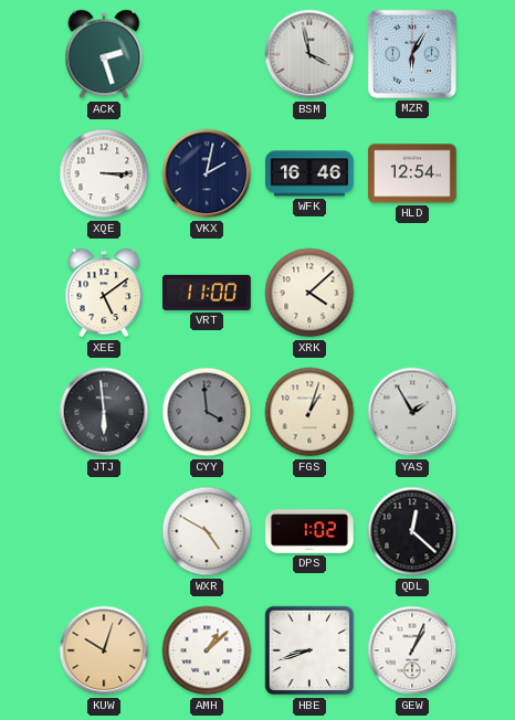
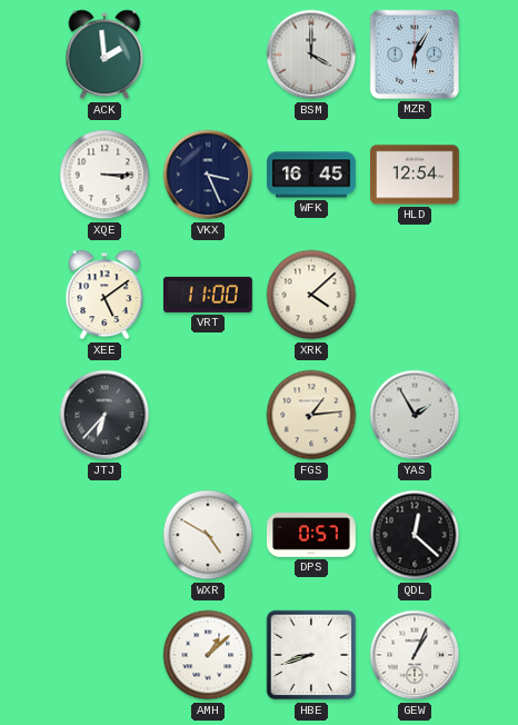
ACK: 2:27 -> 1:59
BSM: 3:58 -> 4:00
VKX: 2:02 -> 3:26
WFK: 16:46 -> 16:45
JTJ: 5:59 -> 6:37
CYY: 3:59 -> none
FGS: 1:03 -> 1:14
DPS: 1:02 -> 0:57
KUW: 10:03 -> none
